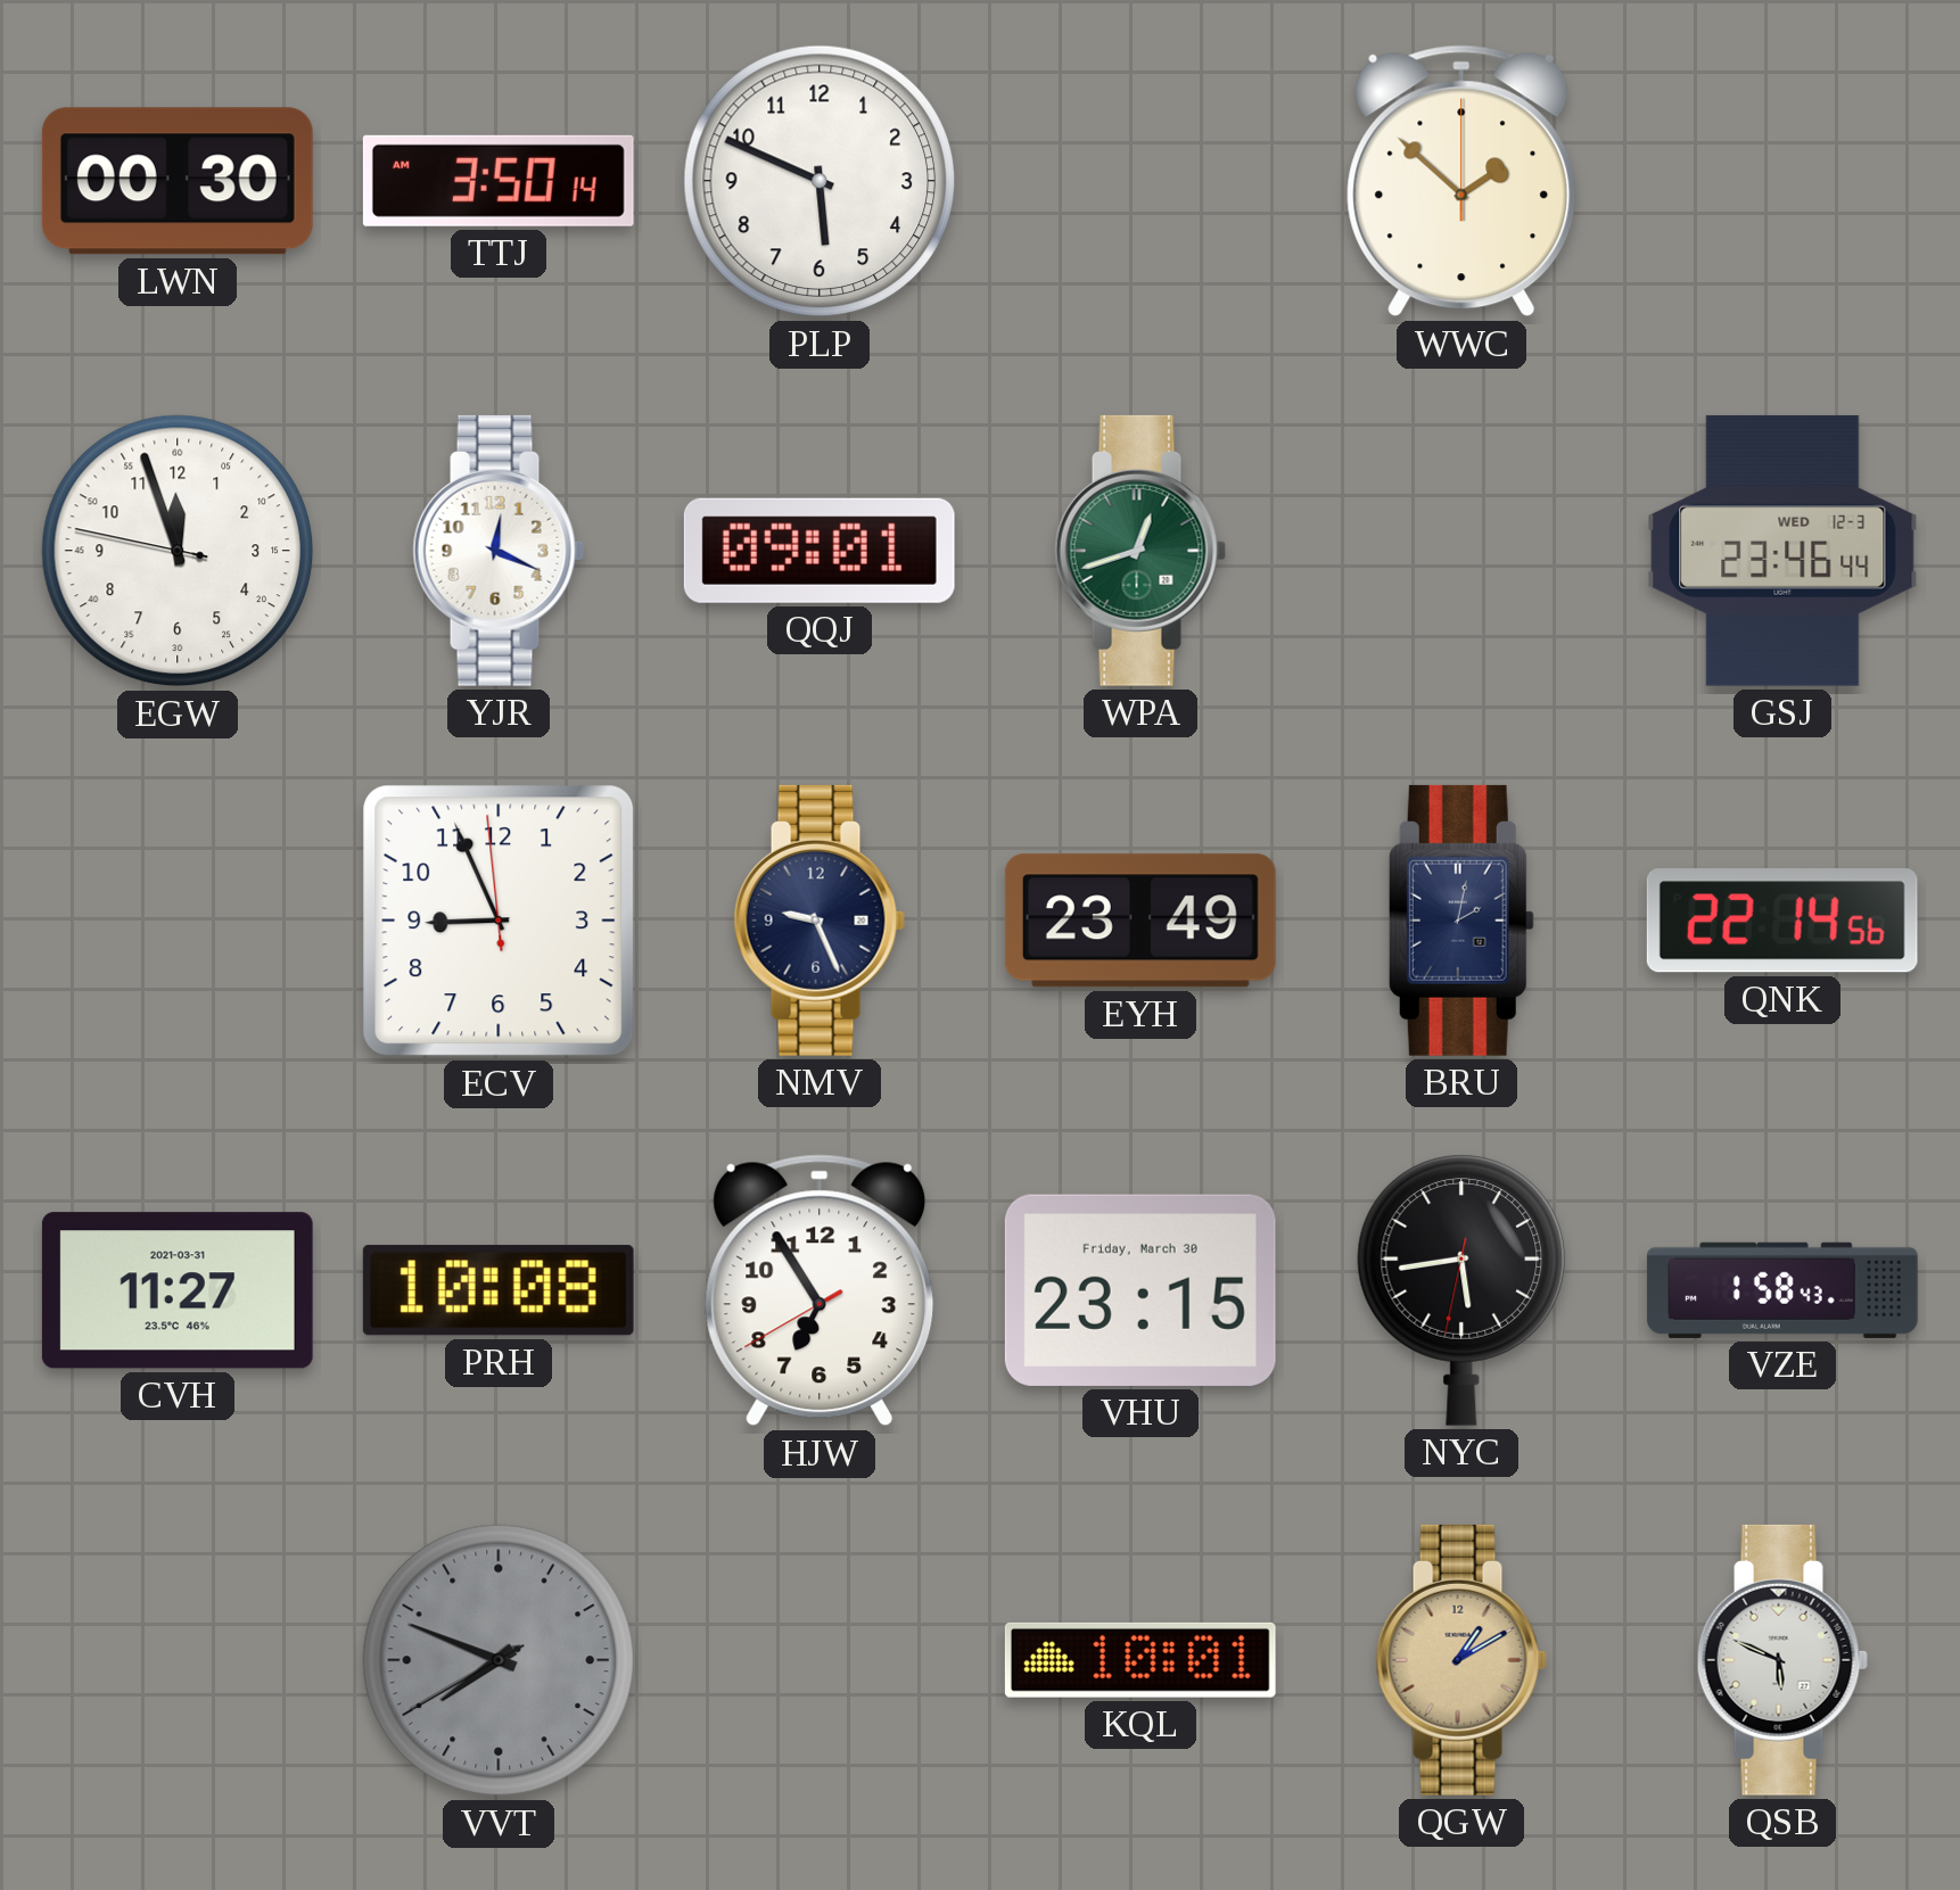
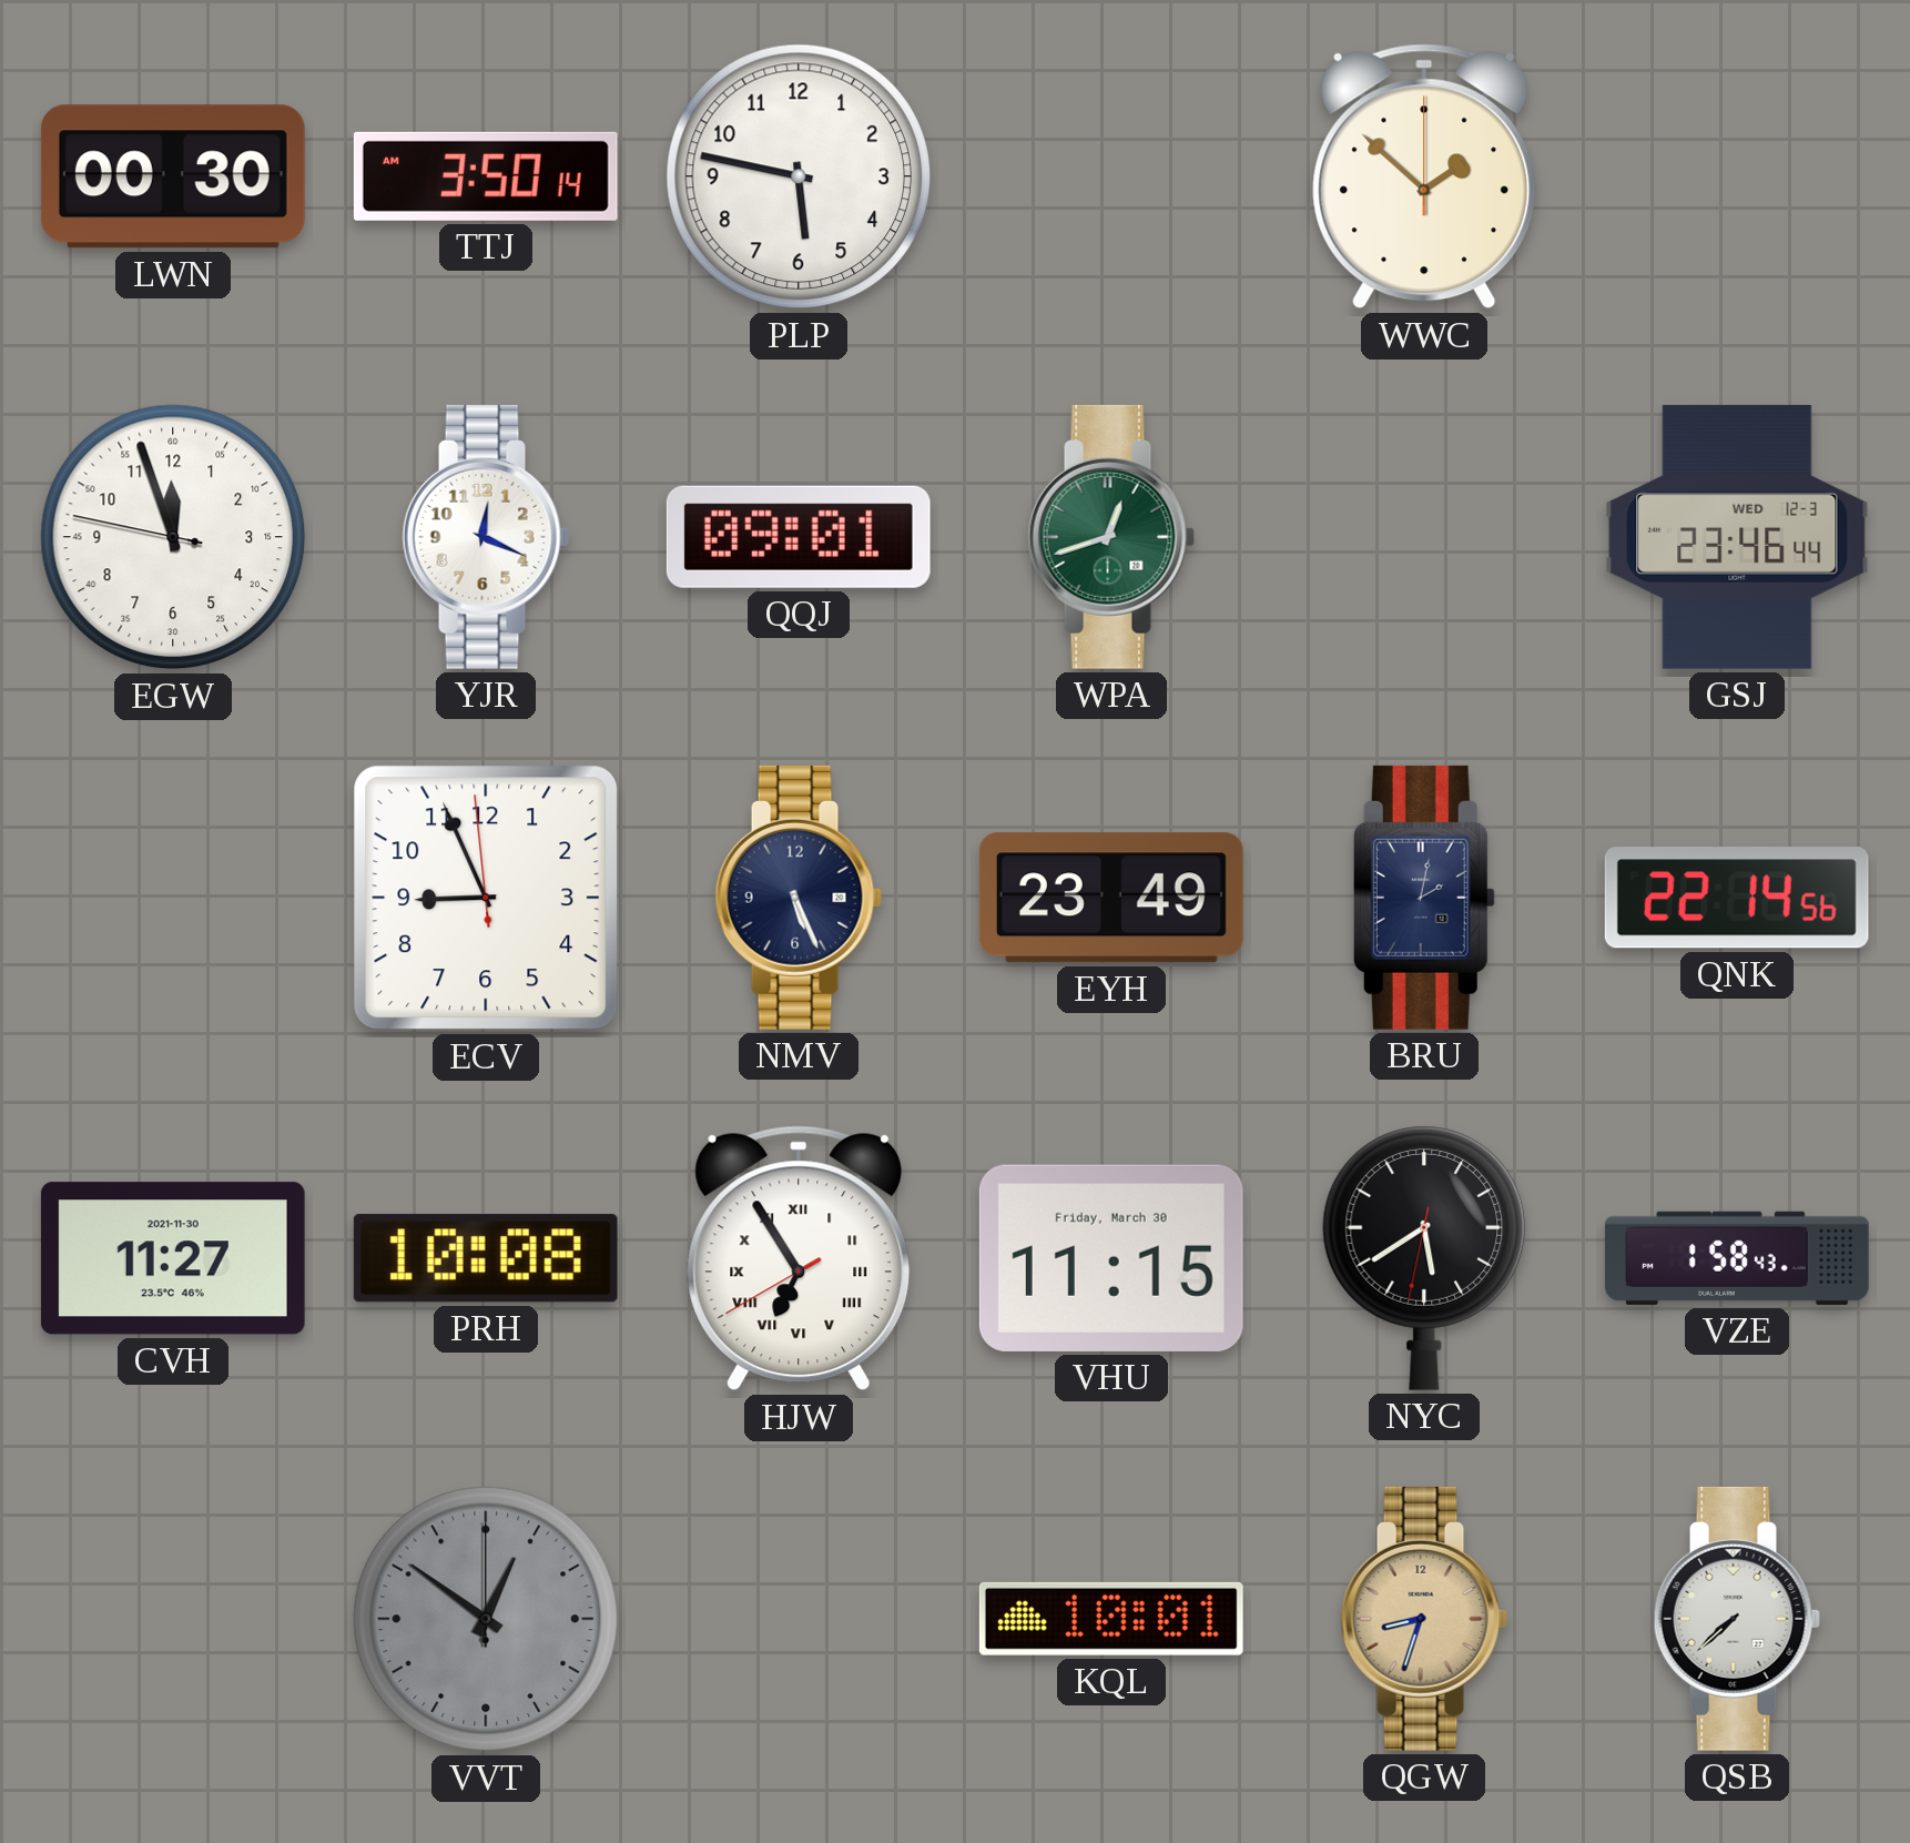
PLP: 5:49 -> 5:47
NMV: 9:26 -> 5:26
CVH date: 2021-03-31 -> 2021-11-30
HJW numerals: Arabic -> Roman
VHU: 23:15 -> 11:15
NYC: 5:43 -> 5:39
VVT: 7:48 -> 12:51
QGW: 1:10 -> 8:33
QSB: 5:49 -> 7:38
